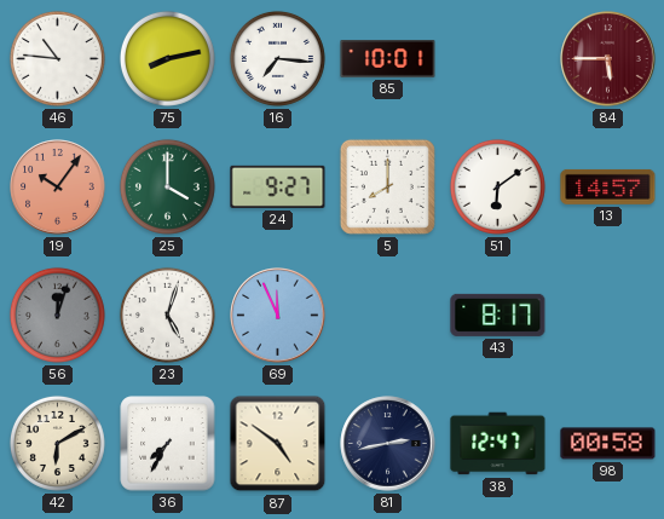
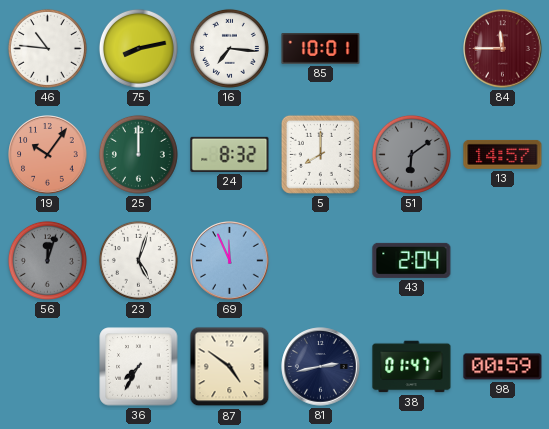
84: 5:45 -> 11:45
25: 4:00 -> 12:00
24: 9:27 -> 8:32
51 dial: white -> grey
43: 8:17 -> 2:04
42: 6:10 -> none
38: 12:47 -> 01:47
98: 00:58 -> 00:59
